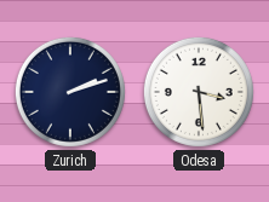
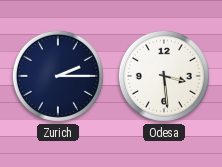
Zurich: 2:12 -> 2:15
